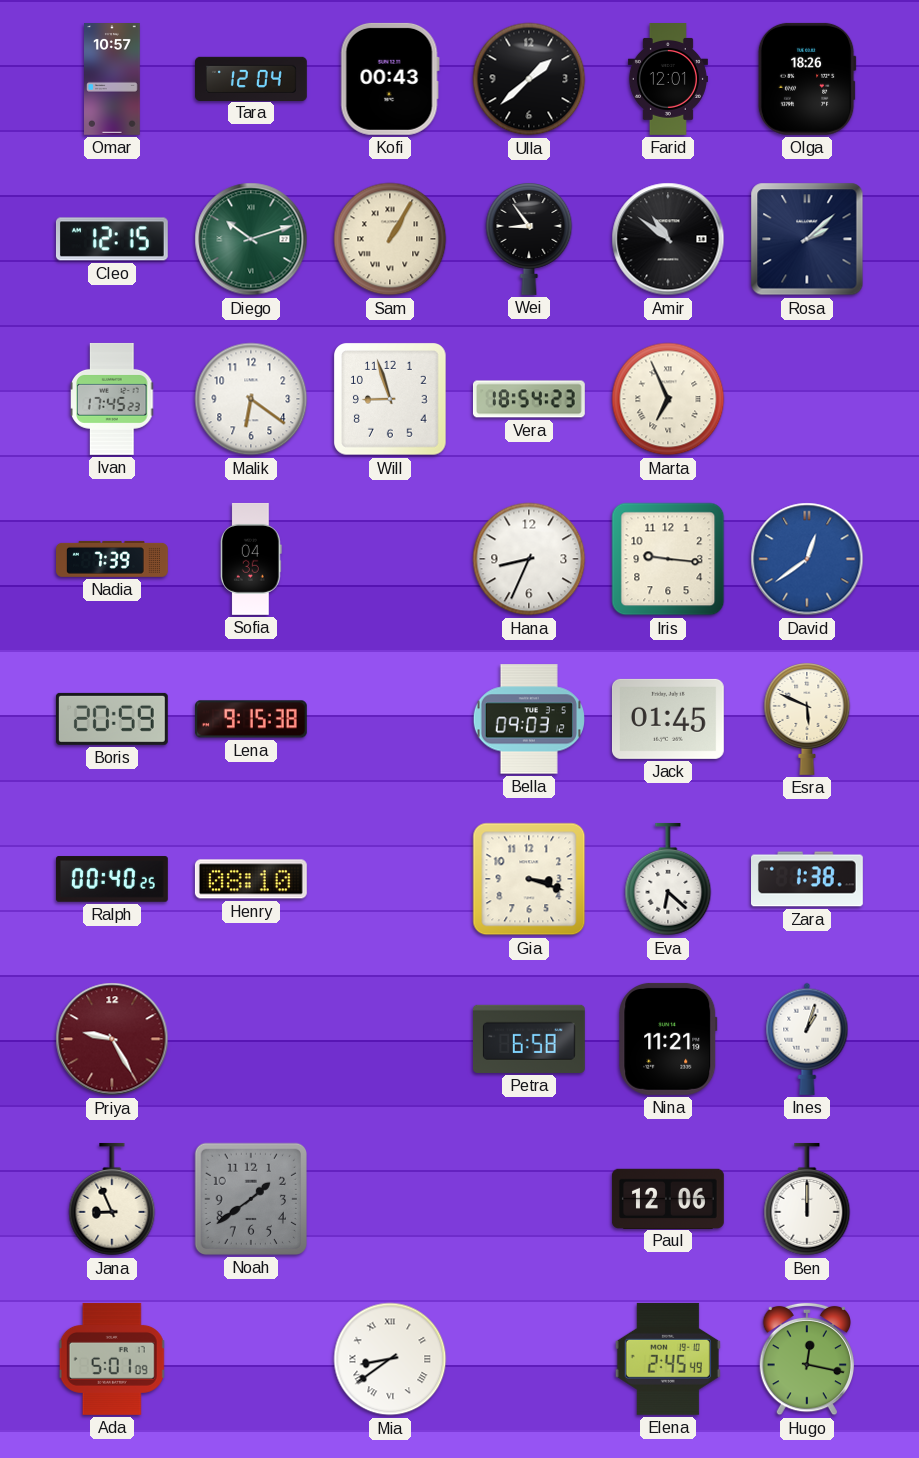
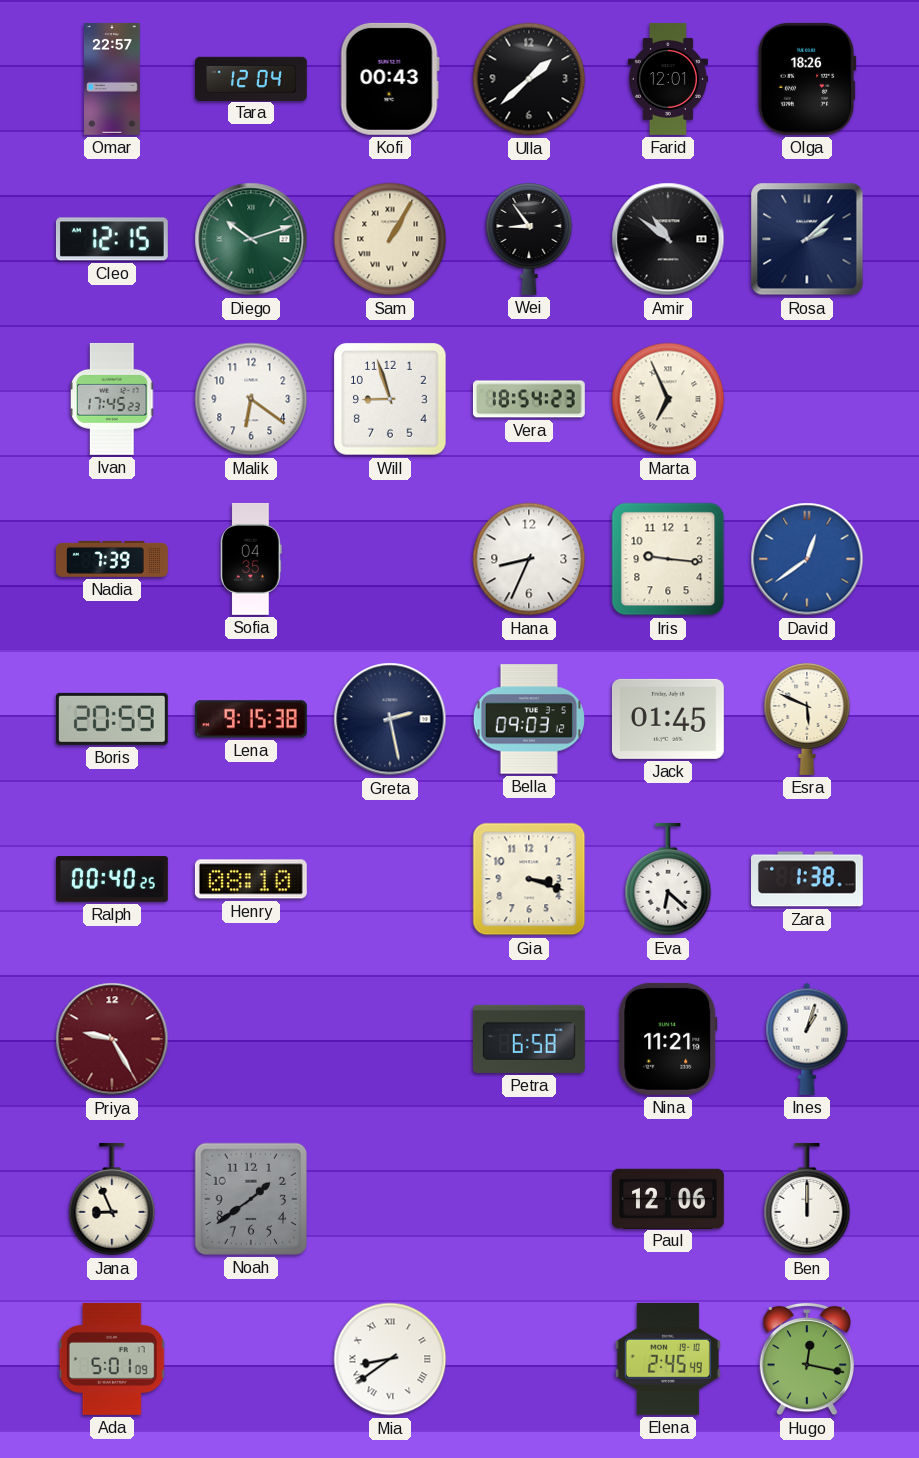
Omar: 10:57 -> 22:57
Greta: none -> 2:28
